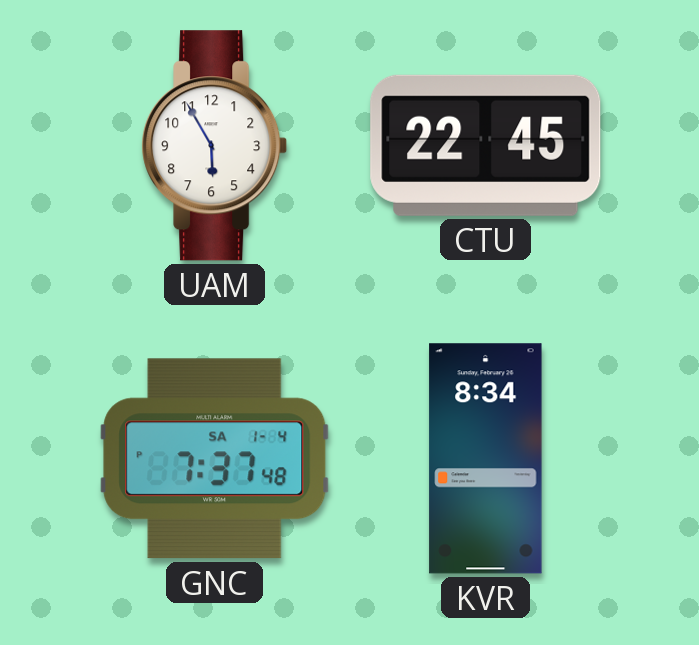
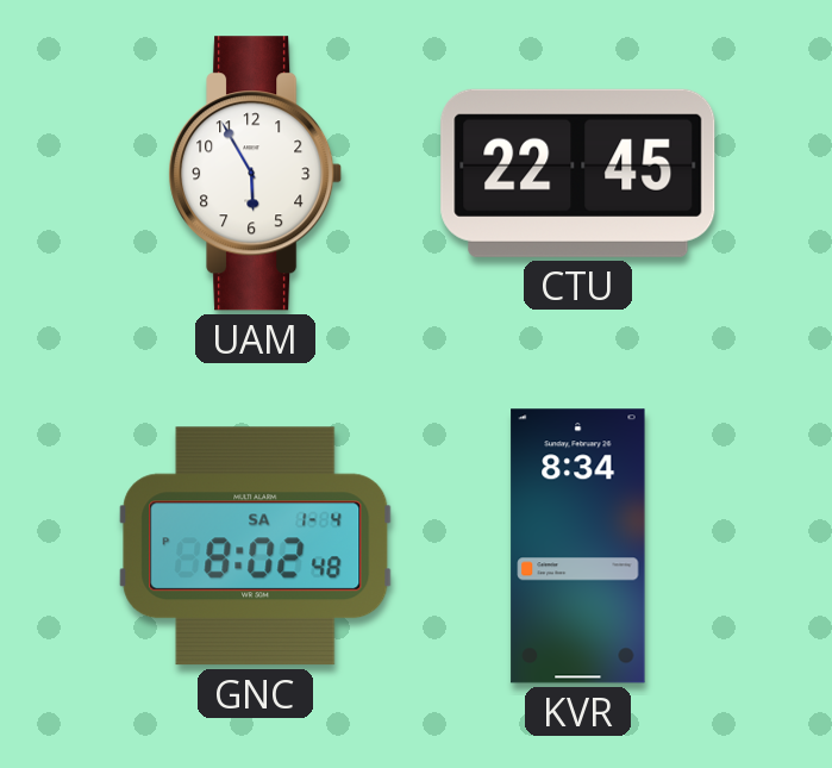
GNC: 7:37 -> 8:02
